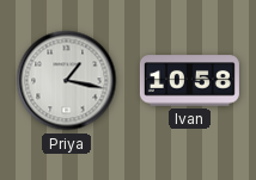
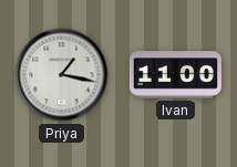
Ivan: 10:58 -> 11:00
